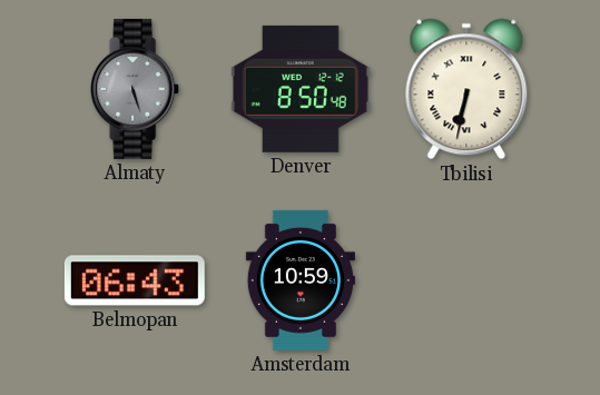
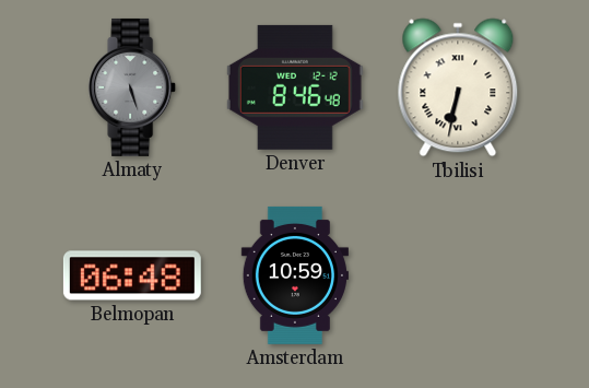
Denver: 8:50 -> 8:46
Belmopan: 06:43 -> 06:48
